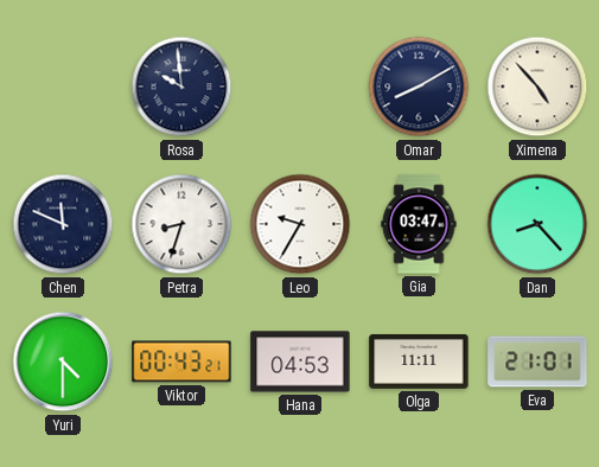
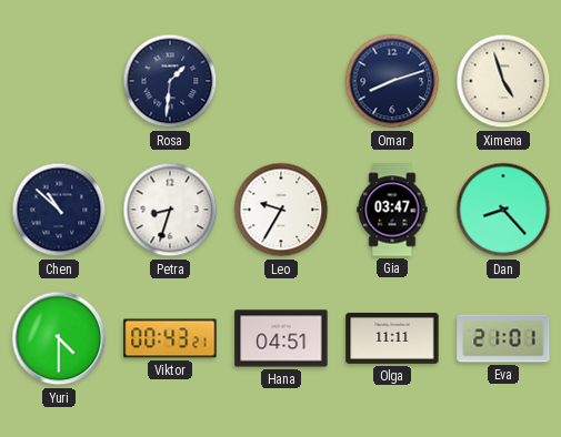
Rosa: 9:59 -> 1:31
Omar: 8:10 -> 8:12
Ximena: 4:53 -> 4:57
Chen: 11:49 -> 10:52
Hana: 04:53 -> 04:51
